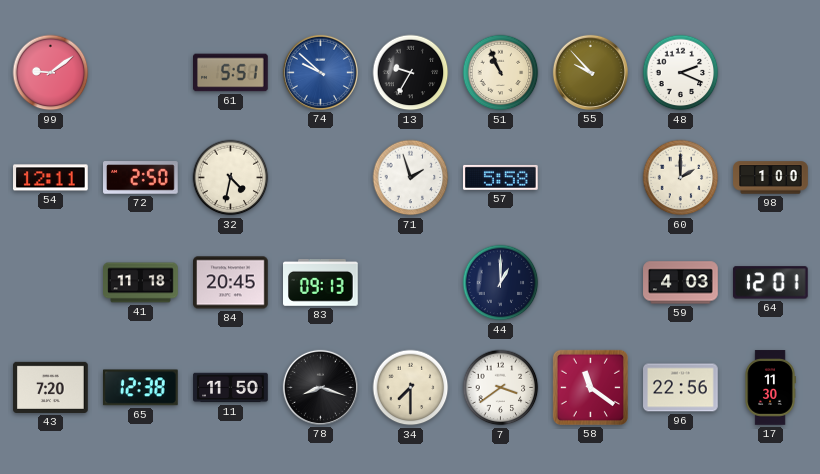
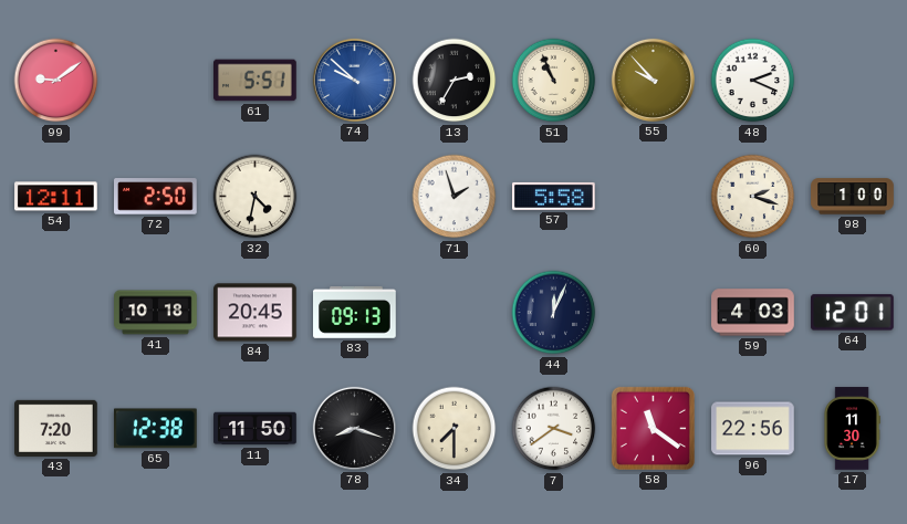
13: 9:35 -> 2:35
60: 2:00 -> 2:18
41: 11:18 -> 10:18
44: 1:00 -> 12:04
